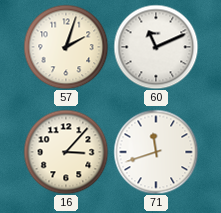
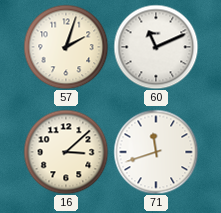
16: 3:07 -> 3:08
